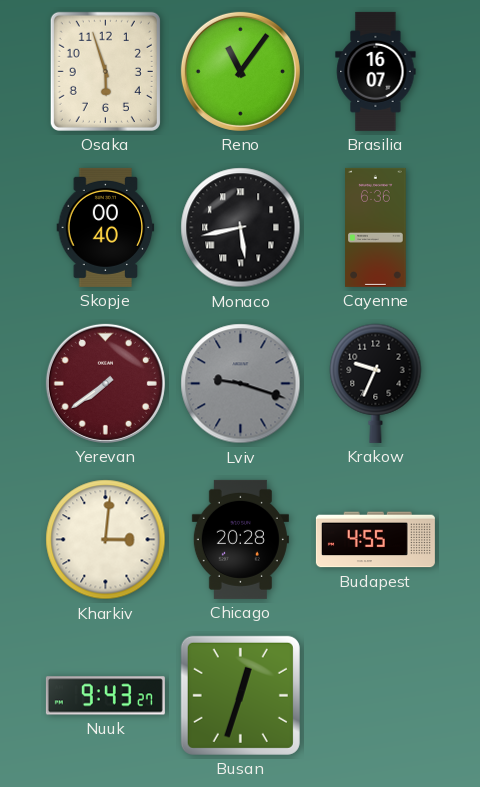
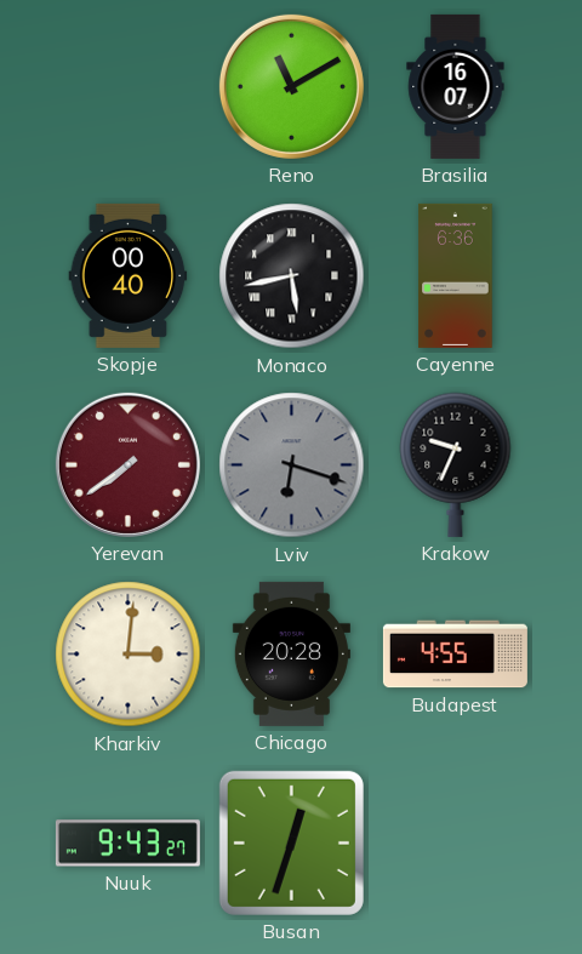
Osaka: 5:57 -> none
Reno: 11:06 -> 11:10
Lviv: 9:18 -> 6:18
